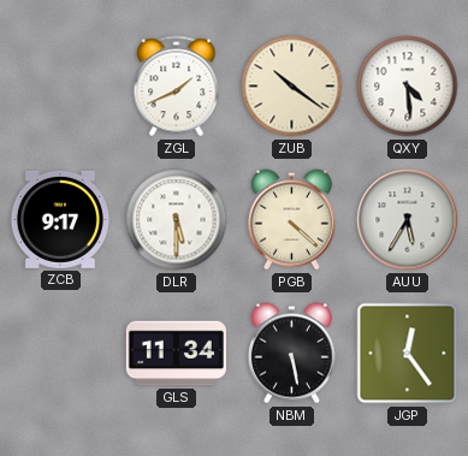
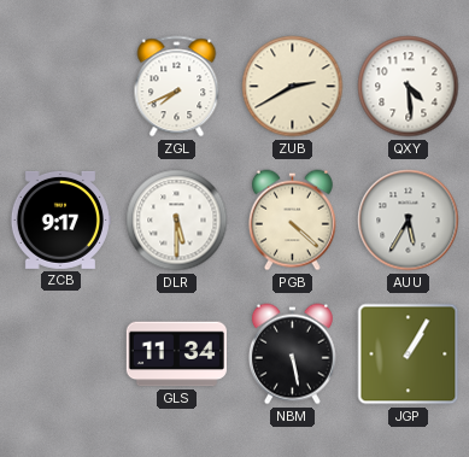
ZGL: 1:41 -> 7:41
ZUB: 10:21 -> 2:40
JGP: 12:24 -> 1:05
